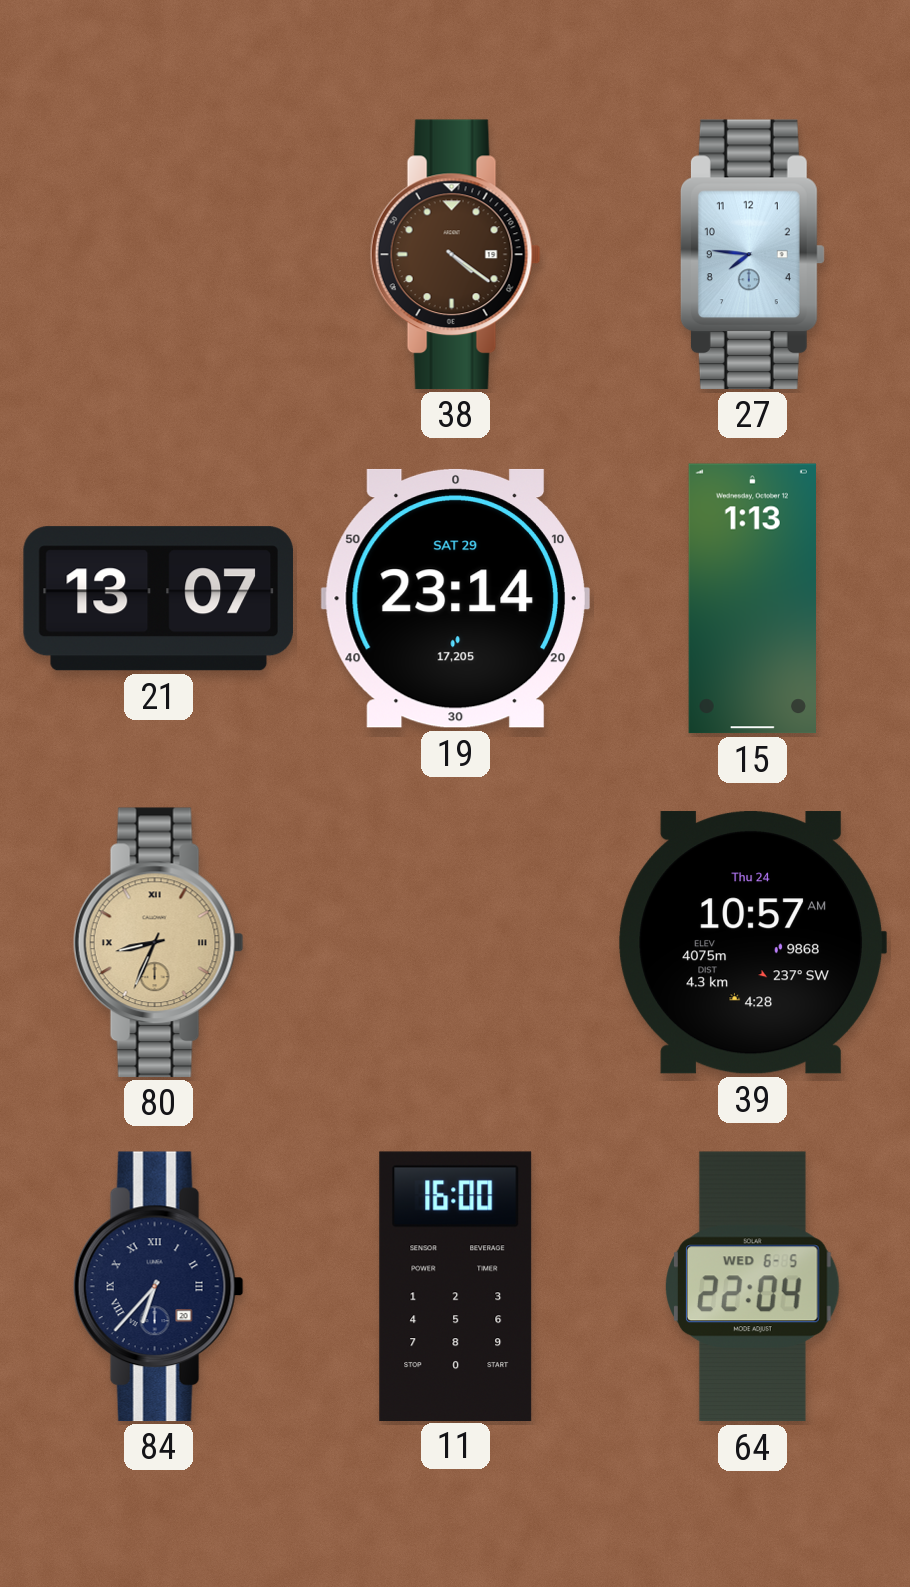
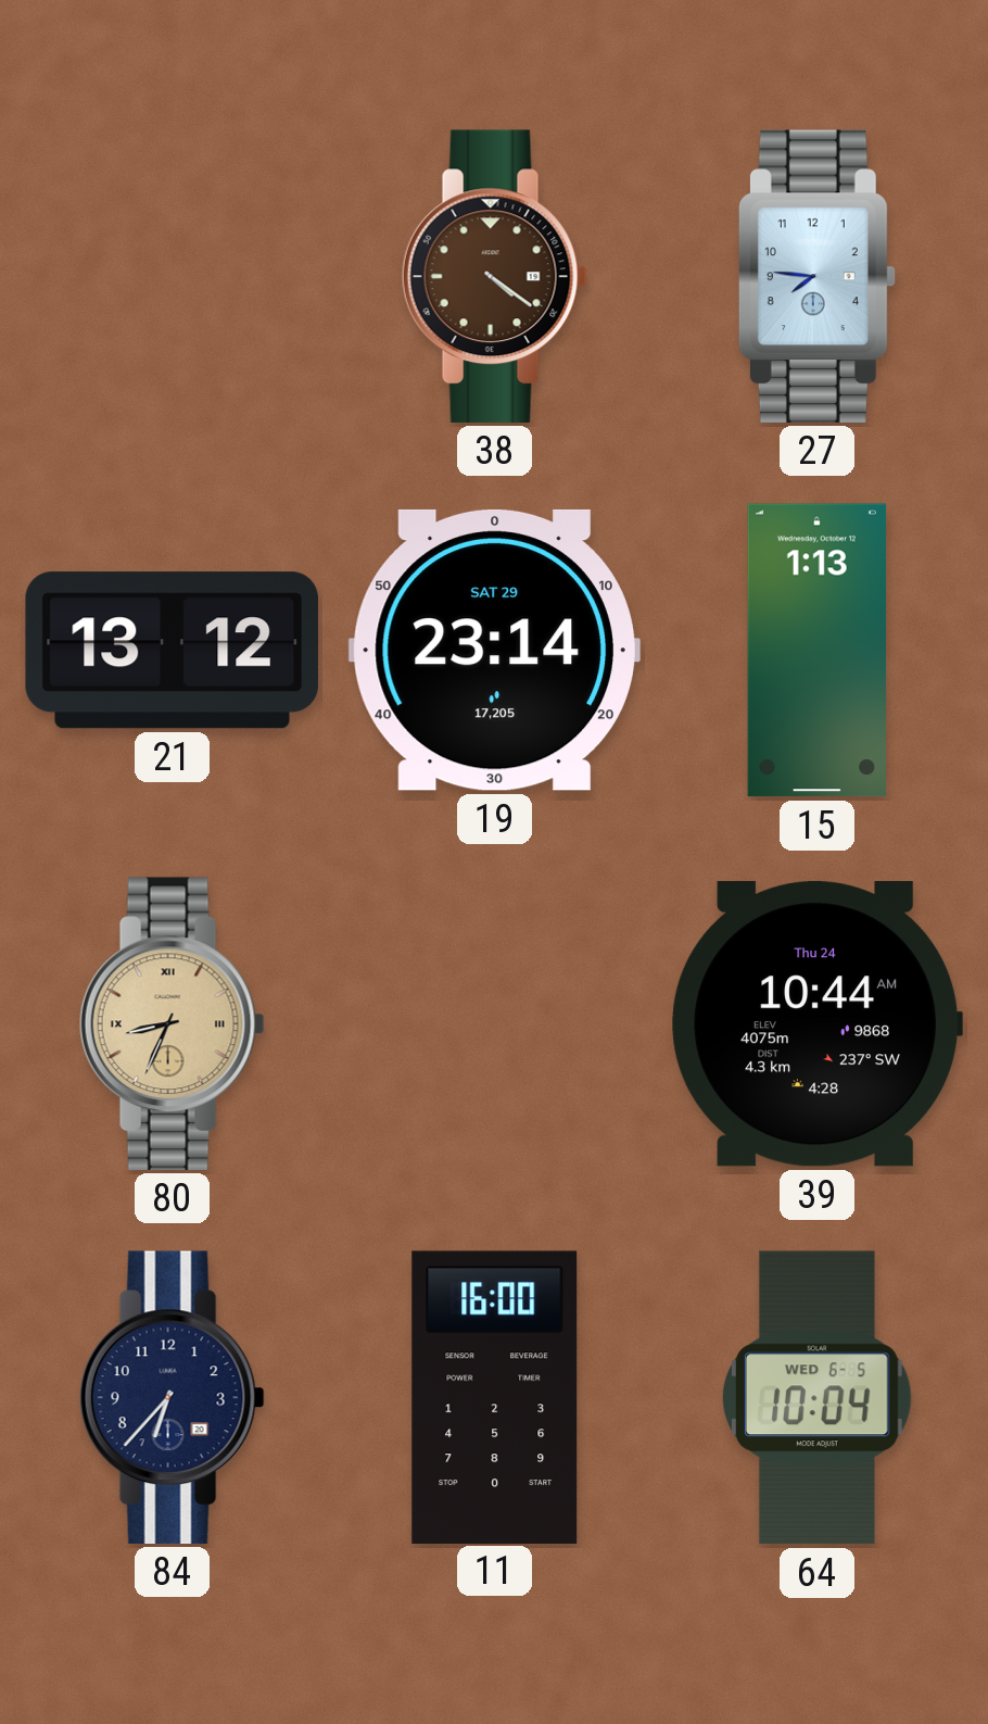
21: 13:07 -> 13:12
39: 10:57 -> 10:44
84 numerals: Roman -> Arabic
64: 22:04 -> 10:04
